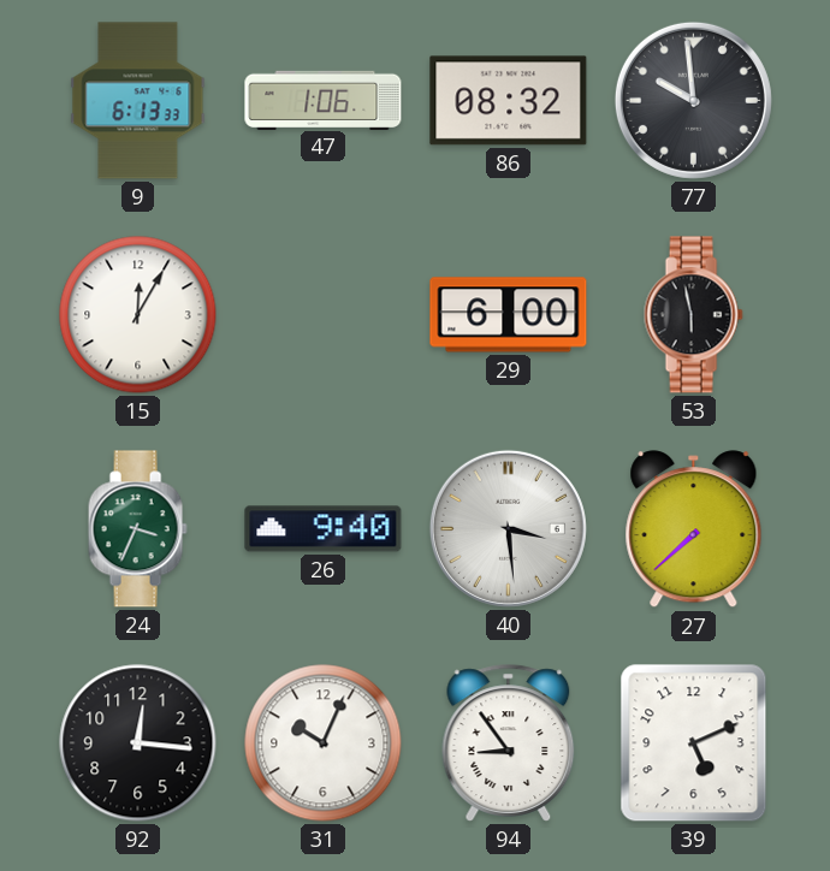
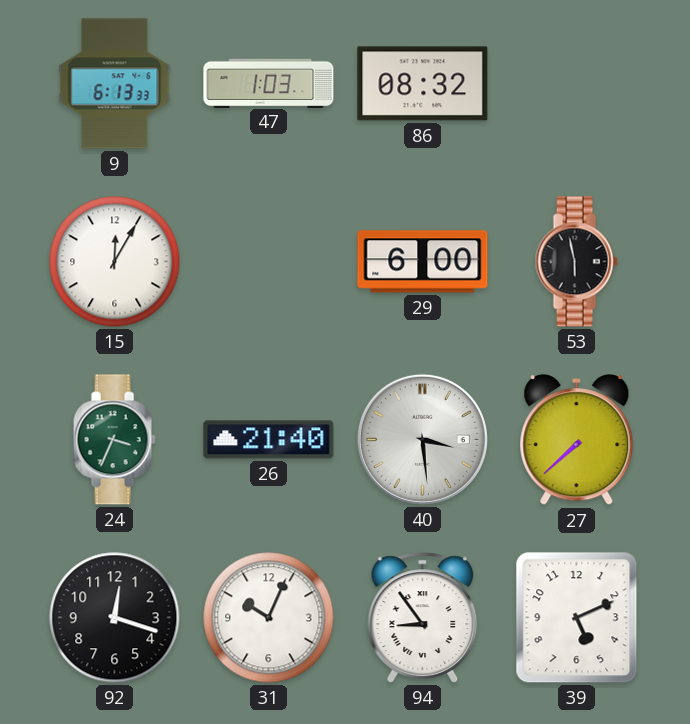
47: 1:06 -> 1:03
77: 9:59 -> none
26: 9:40 -> 21:40
92: 12:16 -> 12:18
